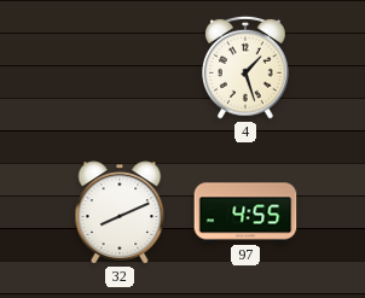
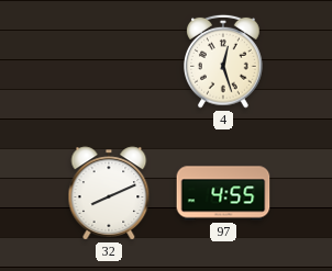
4: 1:27 -> 12:27
